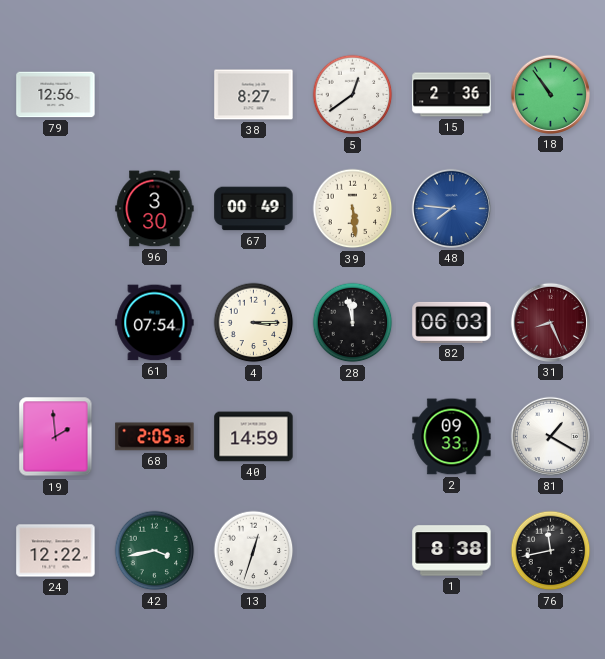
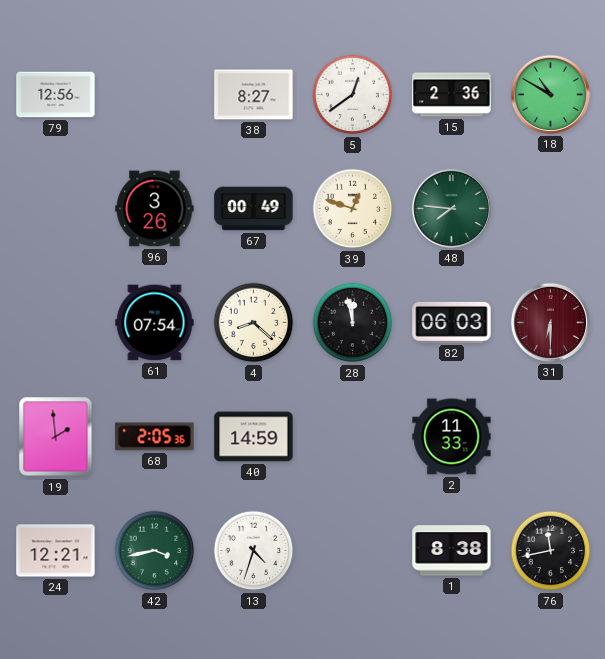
18: 10:54 -> 10:50
96: 3:30 -> 3:26
39: 5:29 -> 12:48
48 dial: blue -> green
4: 3:15 -> 8:22
31: 8:26 -> 6:30
2: 09:33 -> 11:33
81: 1:20 -> none
24: 12:22 -> 12:21
13: 12:33 -> 4:33
